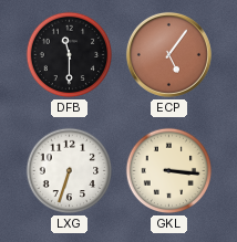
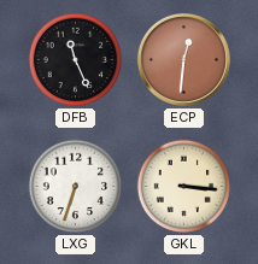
DFB: 11:30 -> 11:26
ECP: 5:06 -> 12:31
